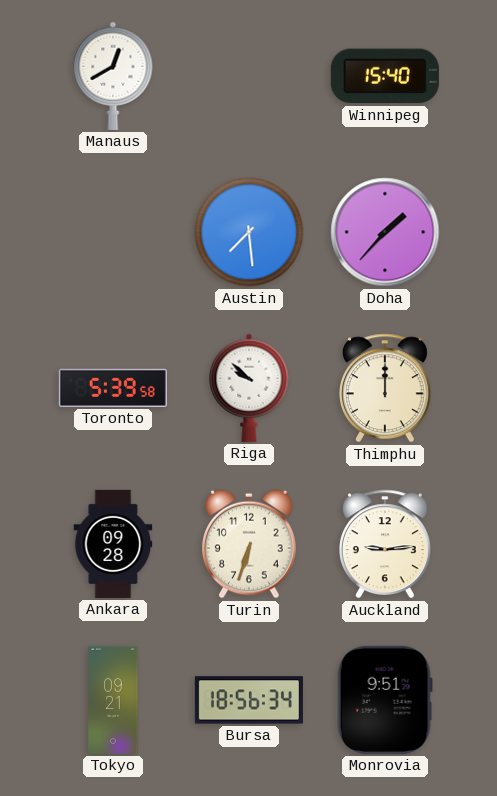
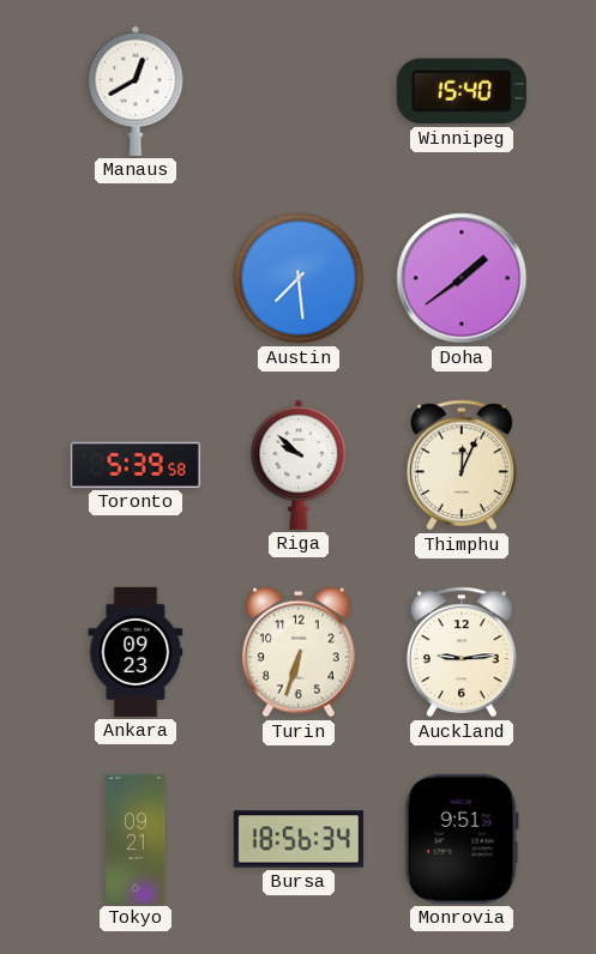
Doha: 1:37 -> 1:39
Thimphu: 12:00 -> 12:04
Ankara: 09:28 -> 09:23
